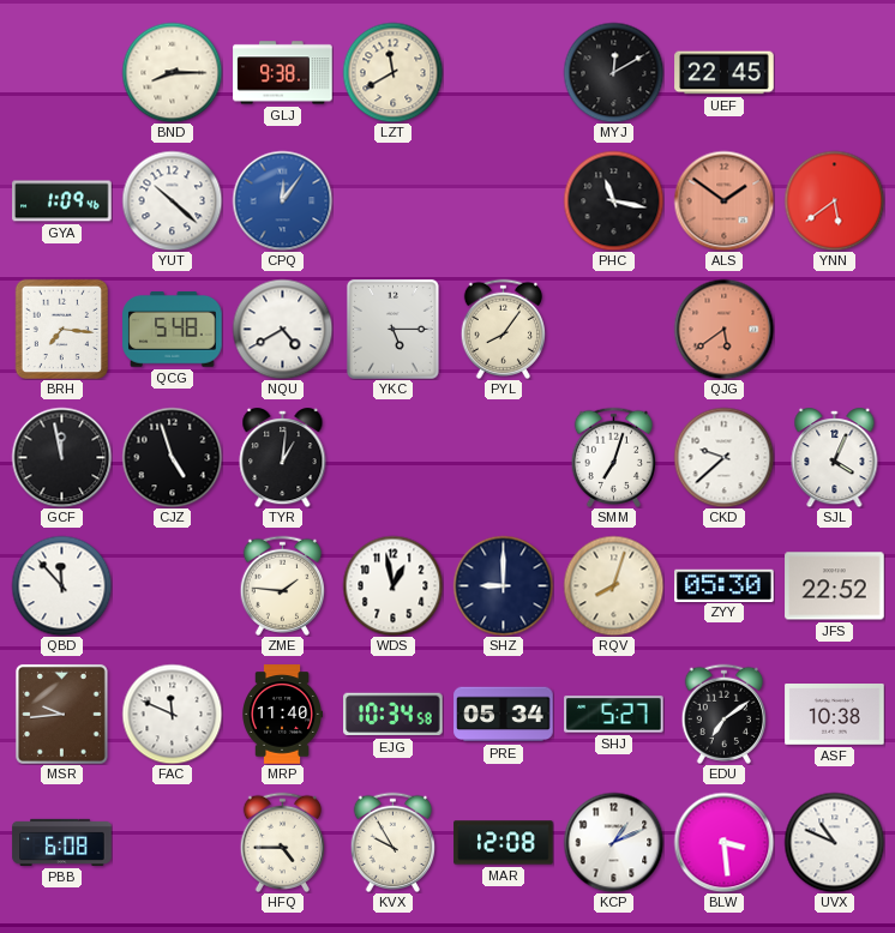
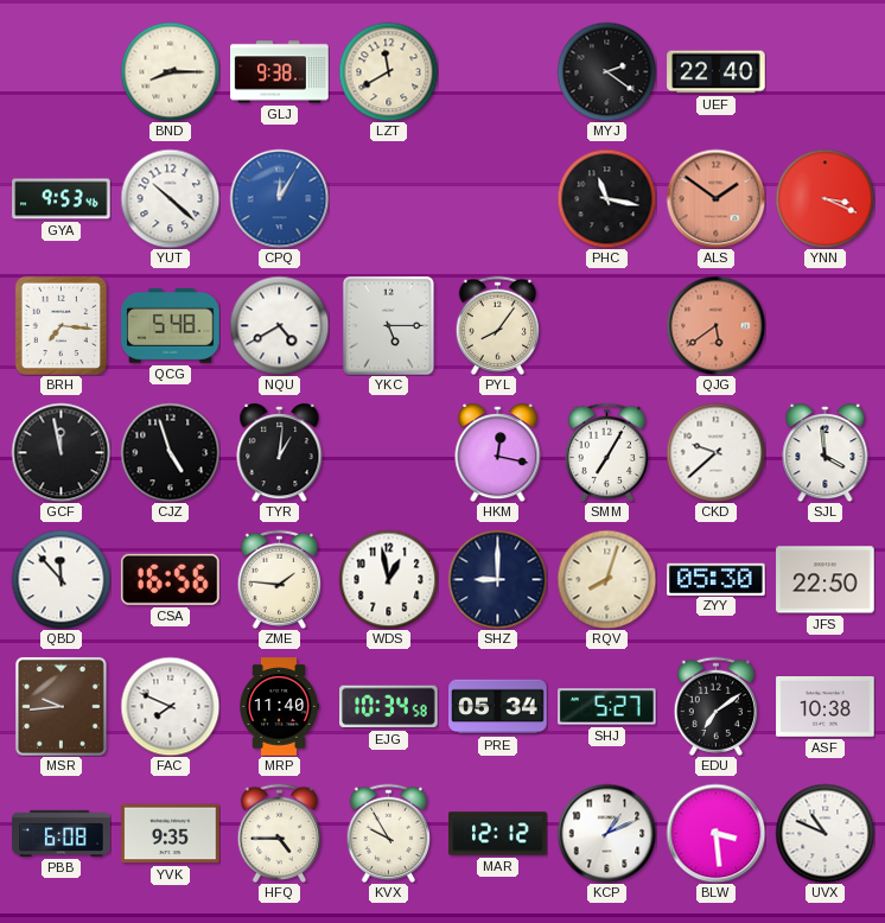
MYJ: 12:10 -> 2:21
UEF: 22:45 -> 22:40
GYA: 1:09 -> 9:53
CPQ: 12:06 -> 12:05
YNN: 5:39 -> 3:19
HKM: none -> 12:17
SMM: 7:03 -> 7:05
SJL: 4:04 -> 3:59
CSA: none -> 16:56
JFS: 22:52 -> 22:50
FAC: 11:49 -> 7:49
YVK: none -> 9:35
MAR: 12:08 -> 12:12
